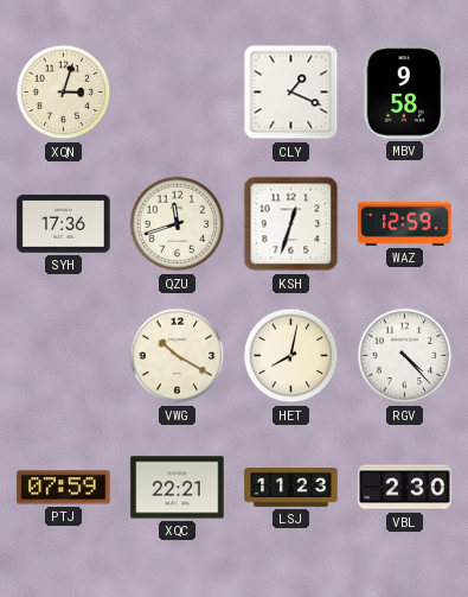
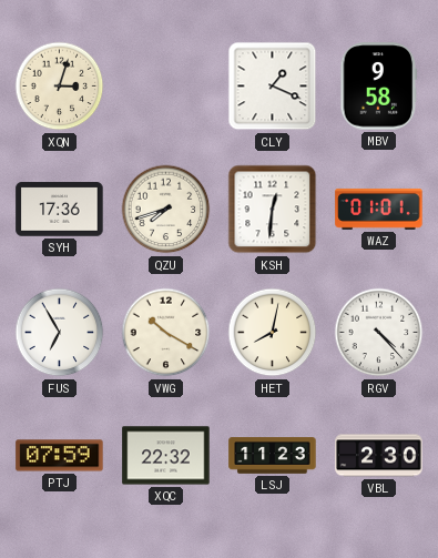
QZU: 11:42 -> 7:42
KSH: 12:33 -> 12:31
WAZ: 12:59 -> 01:01
FUS: none -> 6:55
XQC: 22:21 -> 22:32
